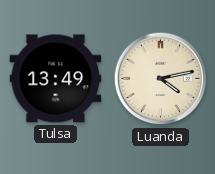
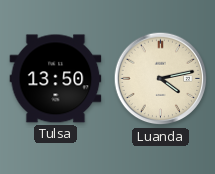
Tulsa: 13:49 -> 13:50
